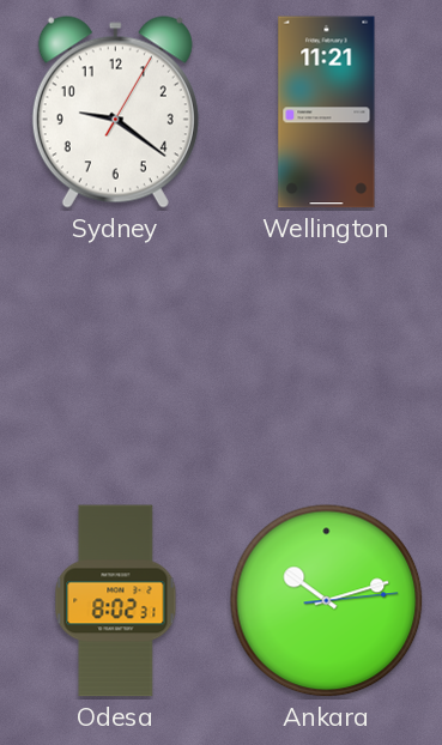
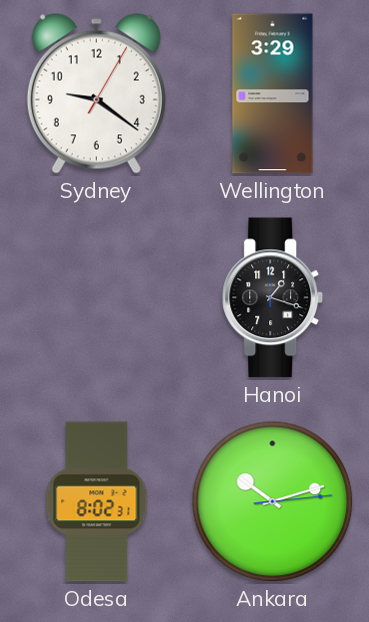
Wellington: 11:21 -> 3:29
Hanoi: none -> 1:18
